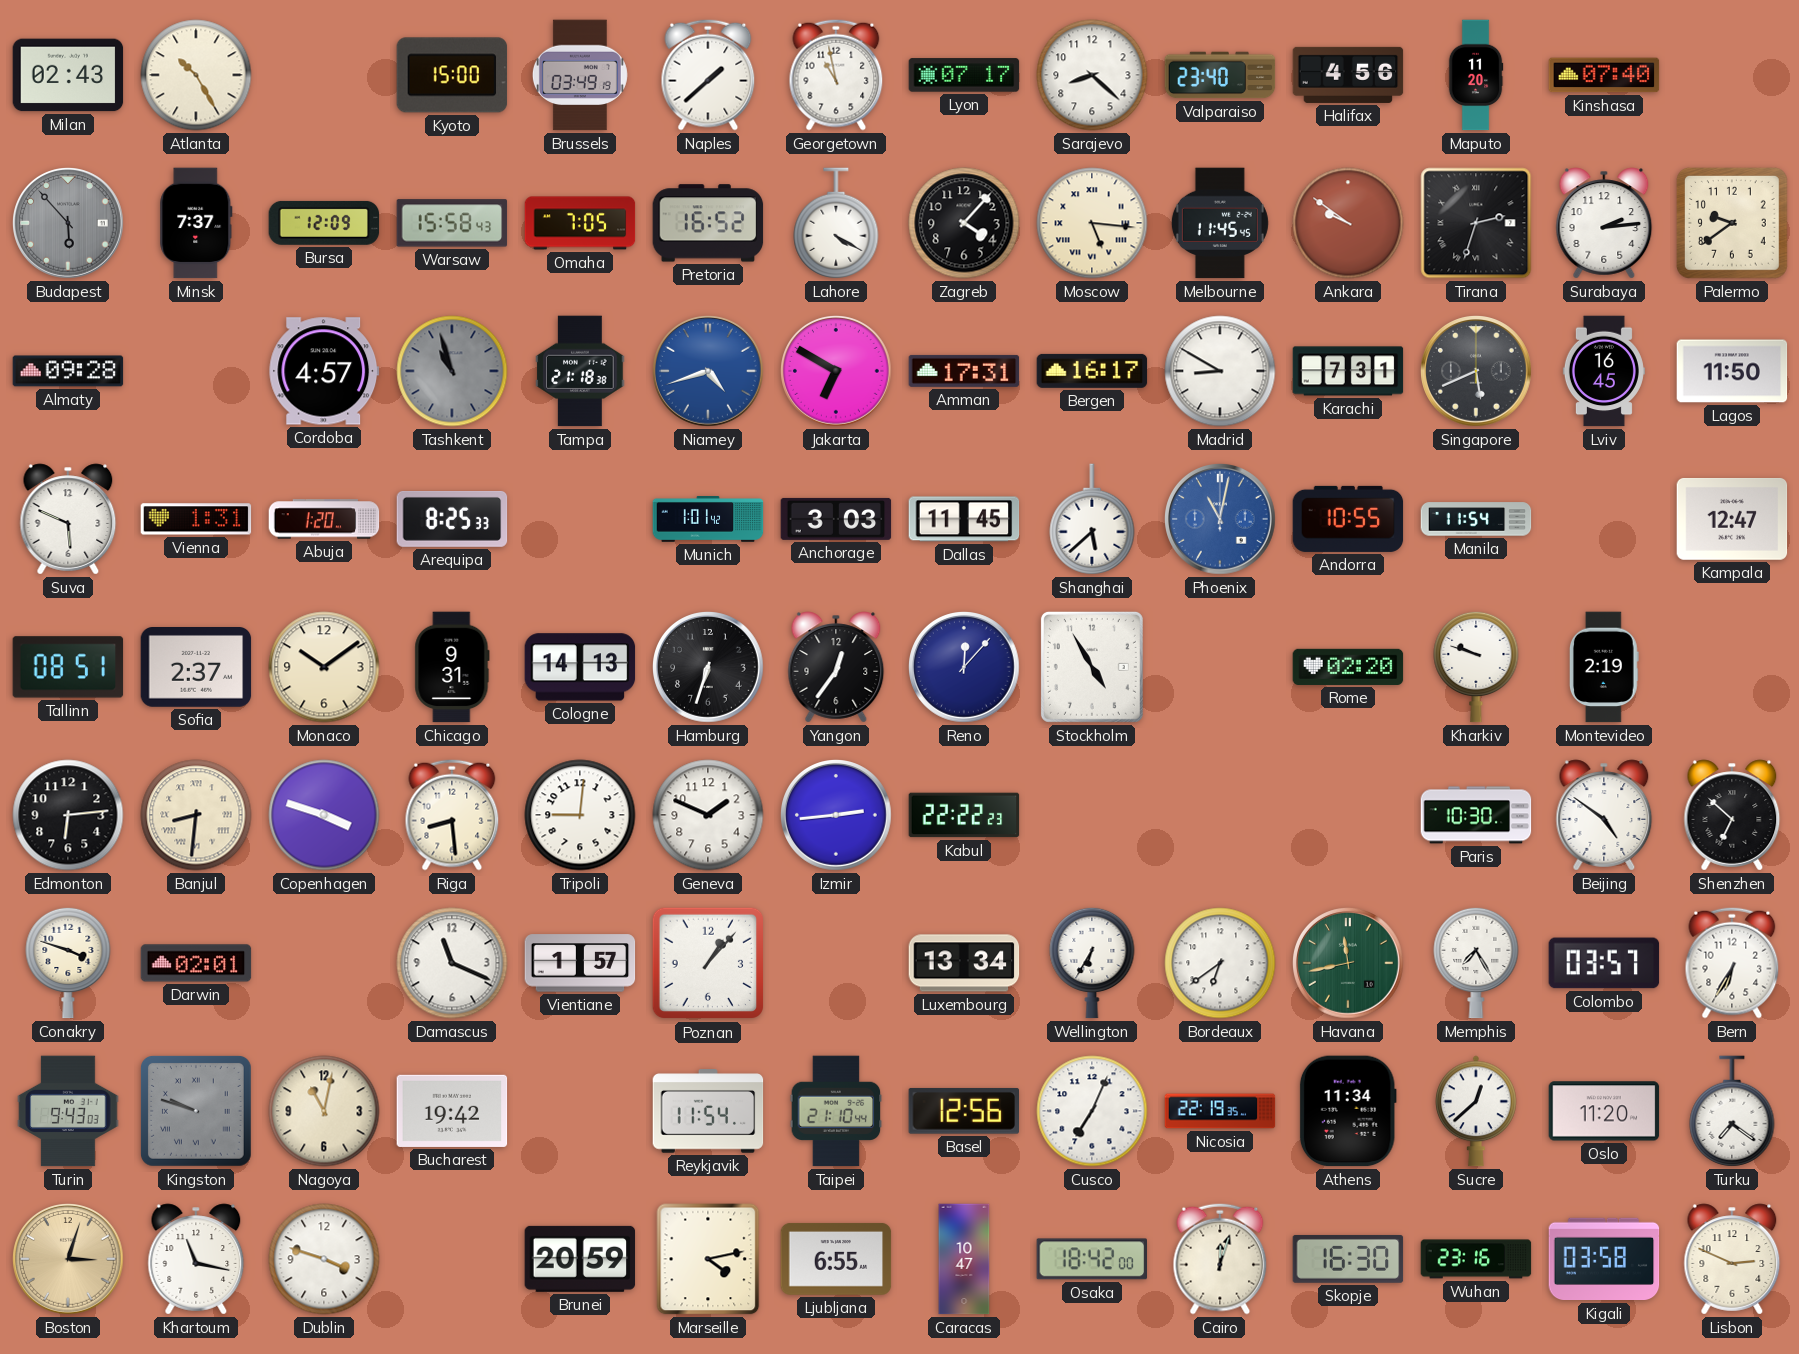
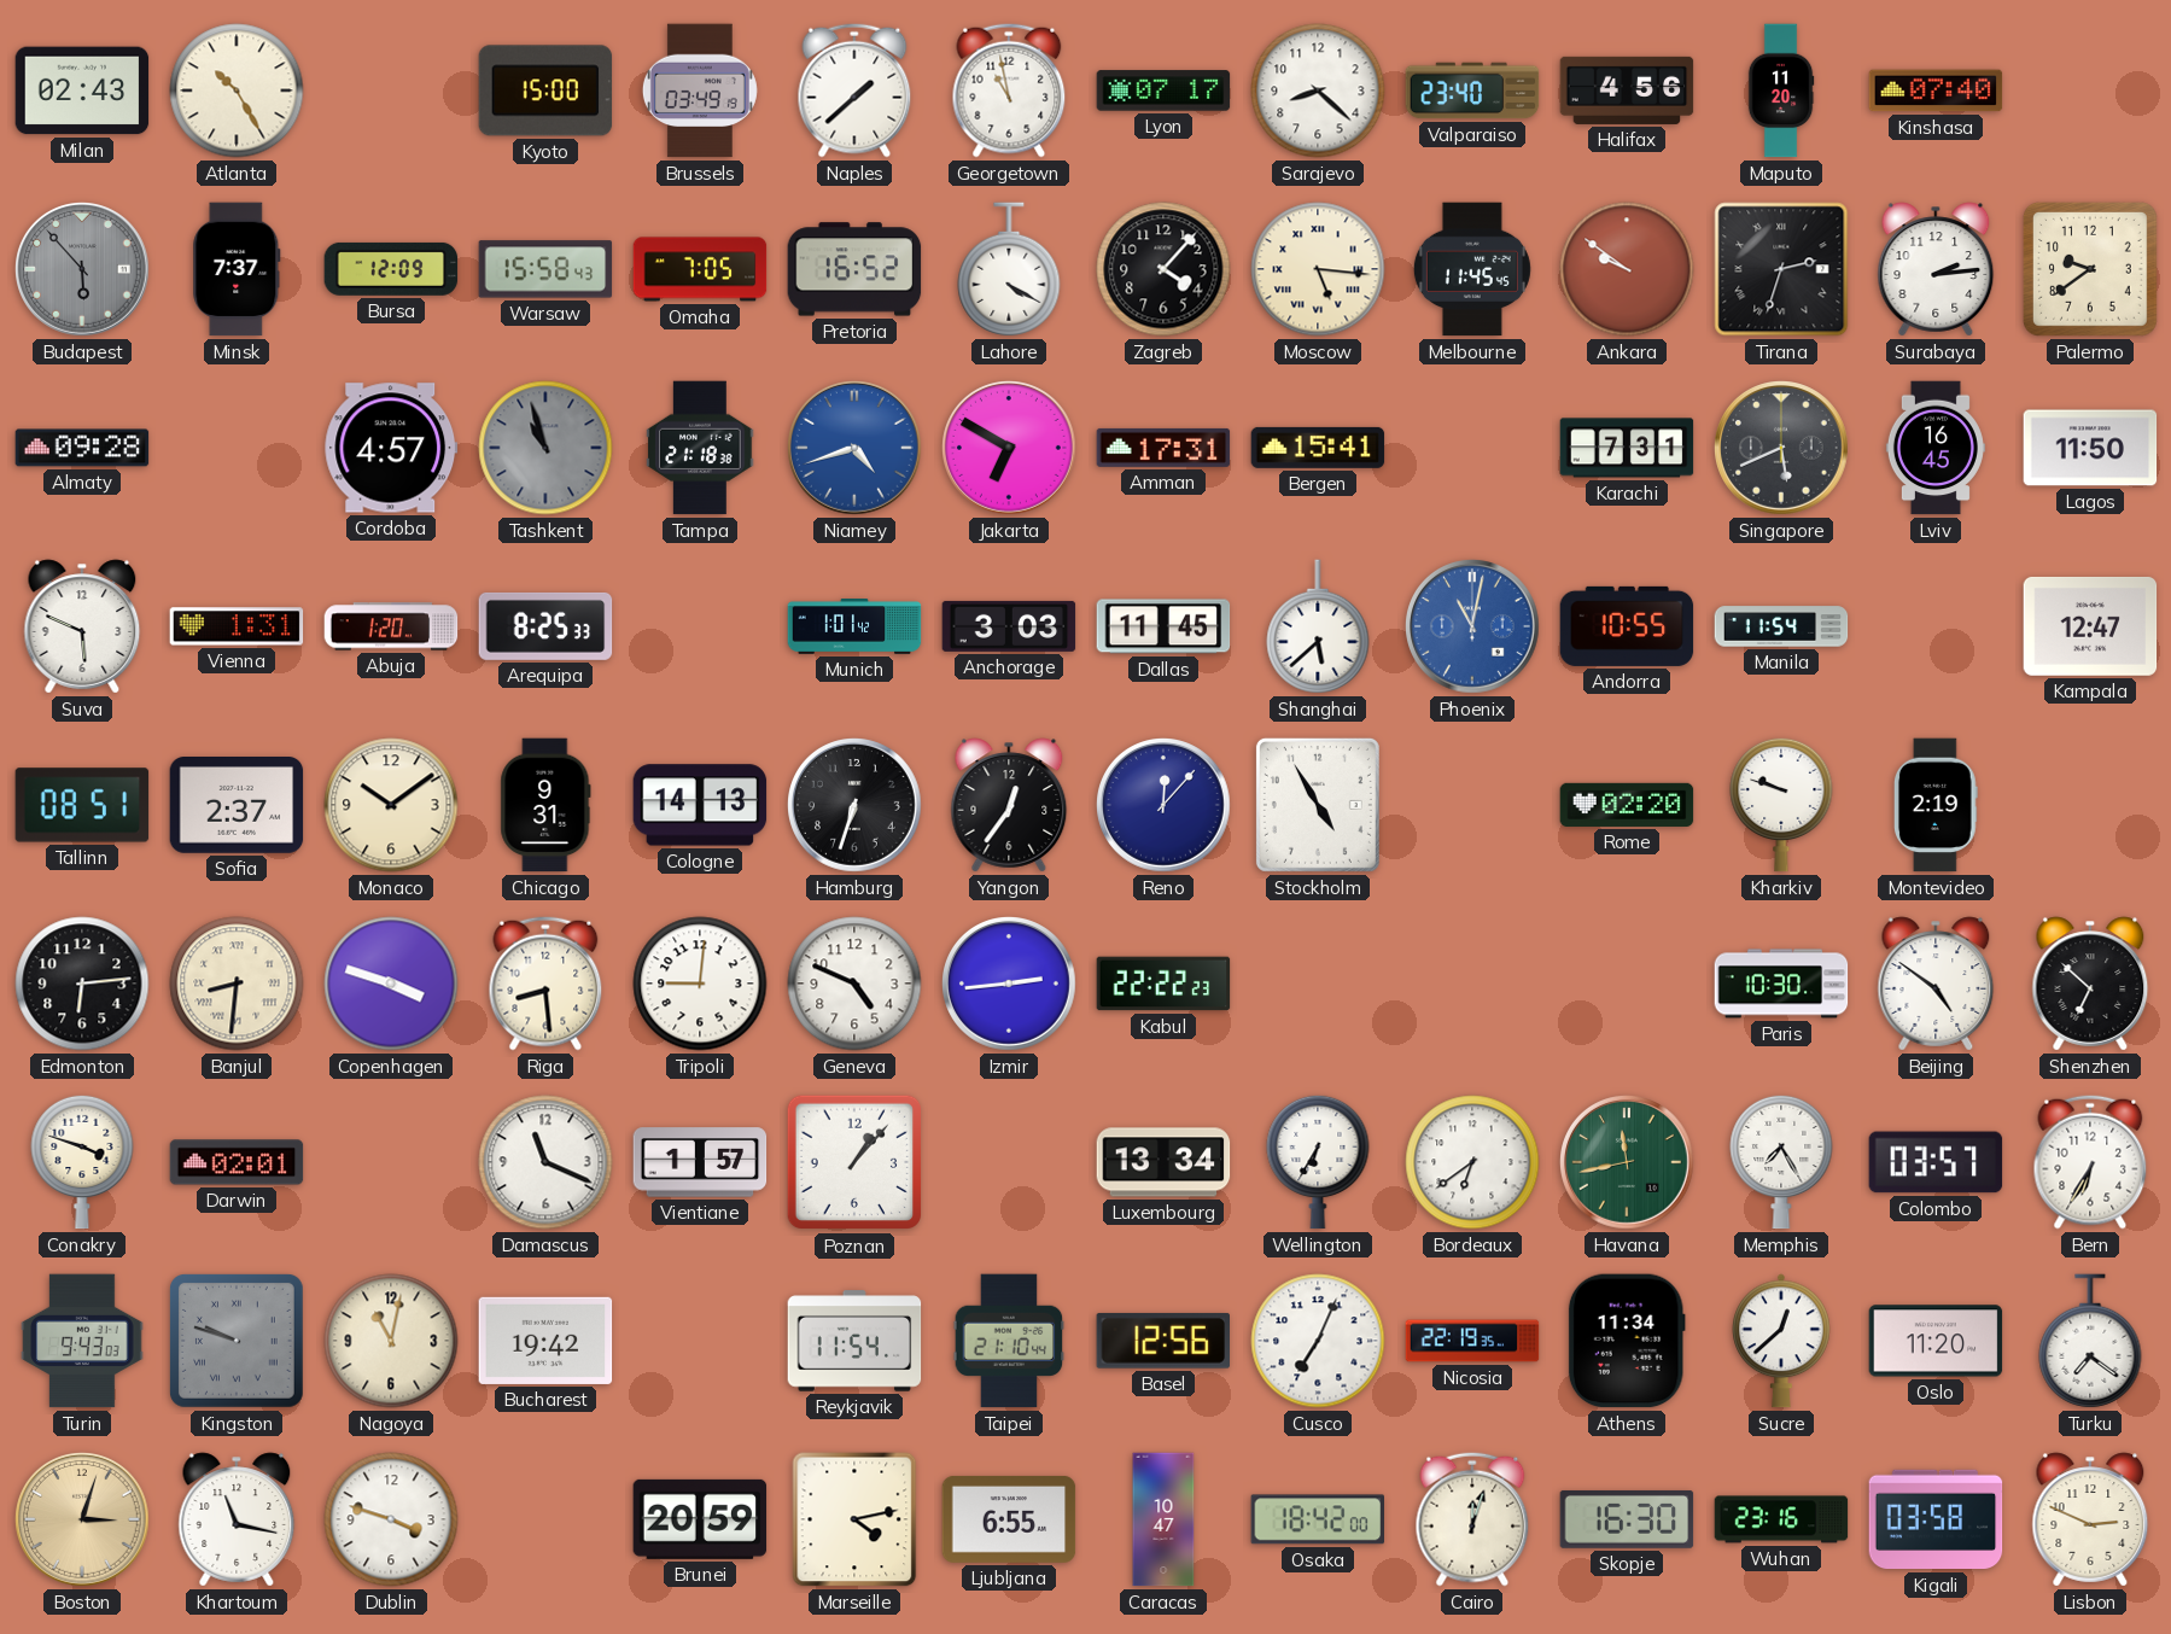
Bergen: 16:17 -> 15:41
Madrid: 8:50 -> none
Geneva: 1:49 -> 4:49
